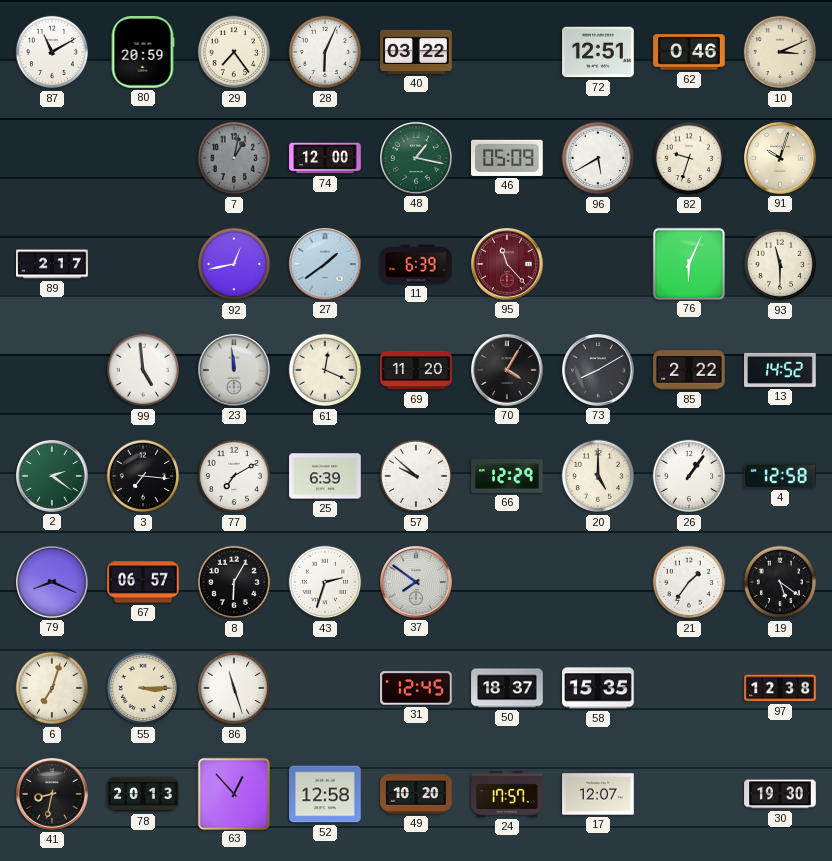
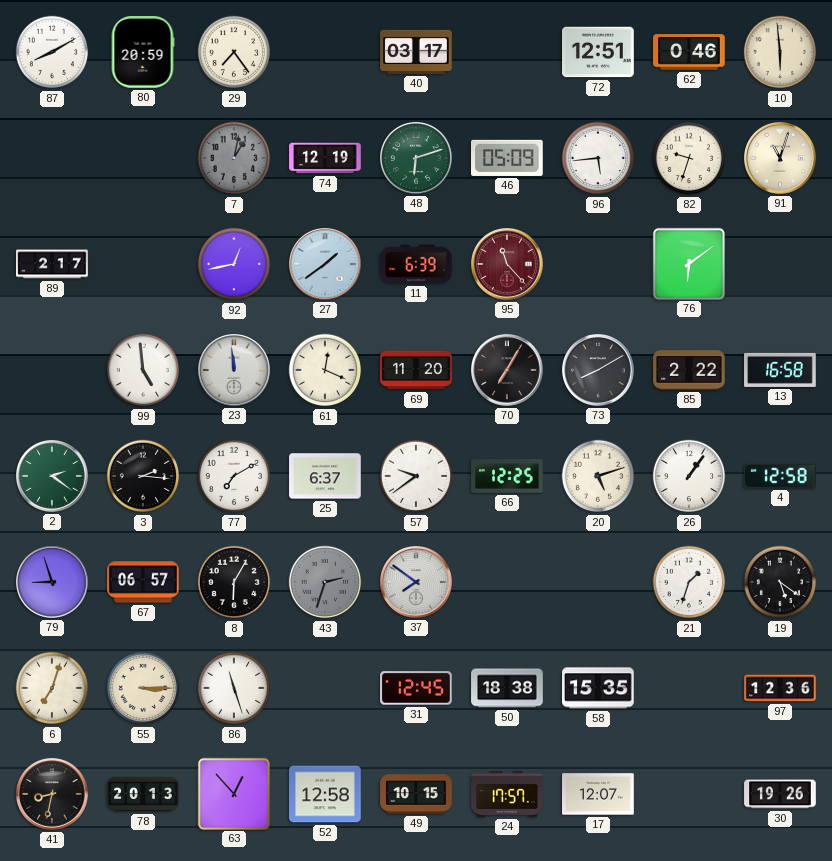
87: 11:10 -> 8:10
28: 6:04 -> none
40: 03:22 -> 03:17
10: 3:11 -> 5:59
74: 12:00 -> 12:19
48: 1:17 -> 6:12
96: 5:40 -> 5:44
91: 10:03 -> 11:03
76: 6:04 -> 6:09
93: 11:30 -> none
70: 4:05 -> 7:05
13: 14:52 -> 16:58
3: 7:16 -> 2:16
25: 6:39 -> 6:37
57: 9:52 -> 9:39
66: 12:29 -> 12:25
20: 5:00 -> 5:12
79: 8:19 -> 8:57
43 dial: white -> grey
21: 1:36 -> 1:33
50: 18:37 -> 18:38
97: 12:38 -> 12:36
49: 10:20 -> 10:15
30: 19:30 -> 19:26
